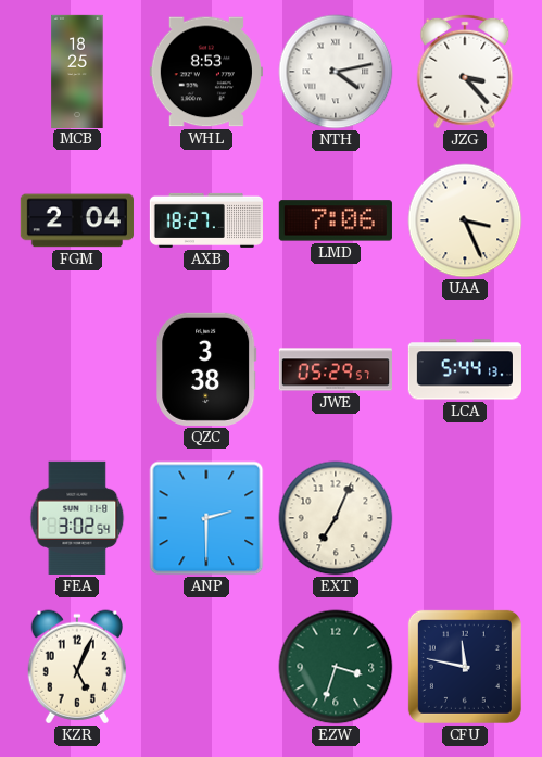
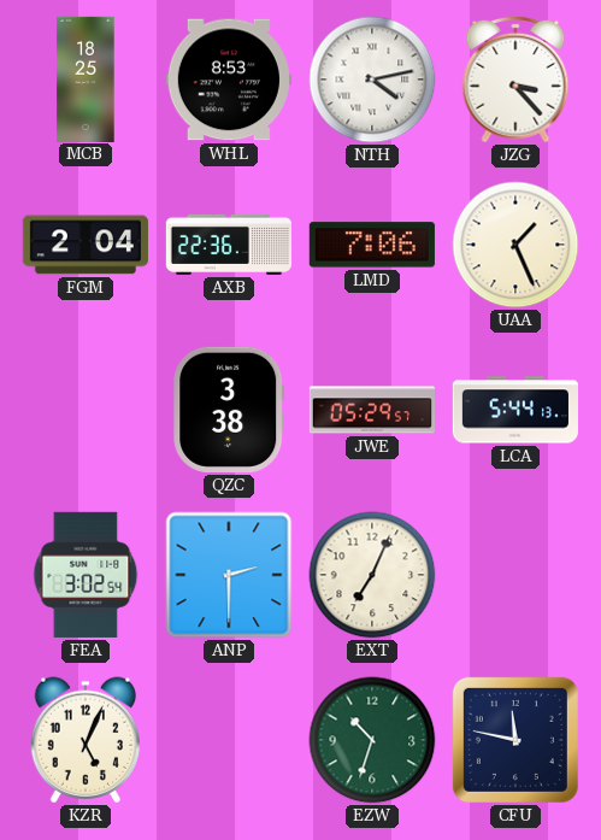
AXB: 18:27 -> 22:36
UAA: 3:26 -> 1:26
EZW: 3:33 -> 10:33
